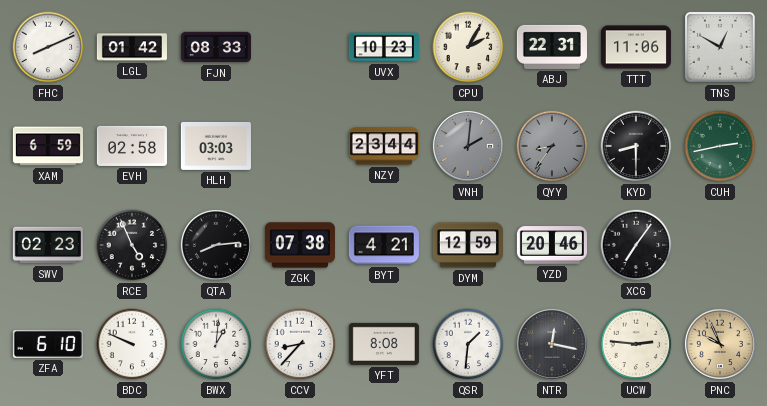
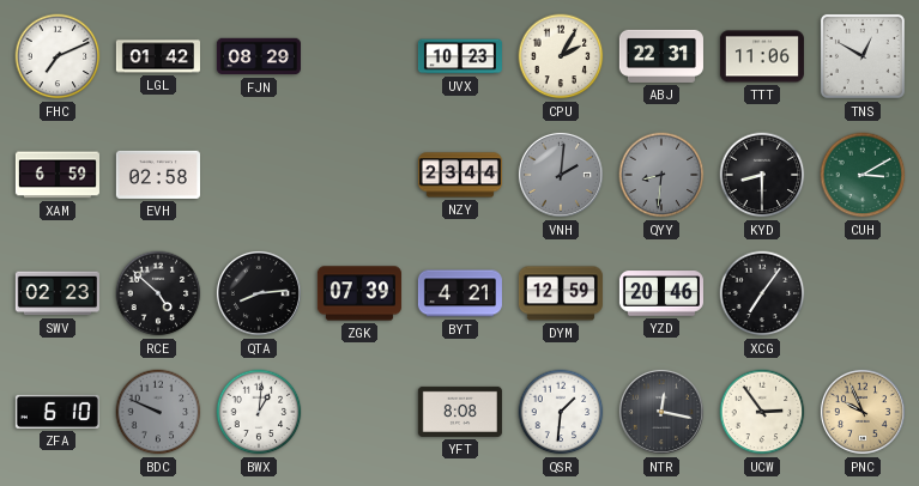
FHC: 8:11 -> 7:11
FJN: 08:33 -> 08:29
HLH: 03:03 -> none
QYY: 8:36 -> 8:31
CUH: 2:43 -> 3:10
RCE: 4:56 -> 4:52
ZGK: 07:38 -> 07:39
BDC dial: white -> grey
CCV: 8:37 -> none
UCW: 2:46 -> 2:54
